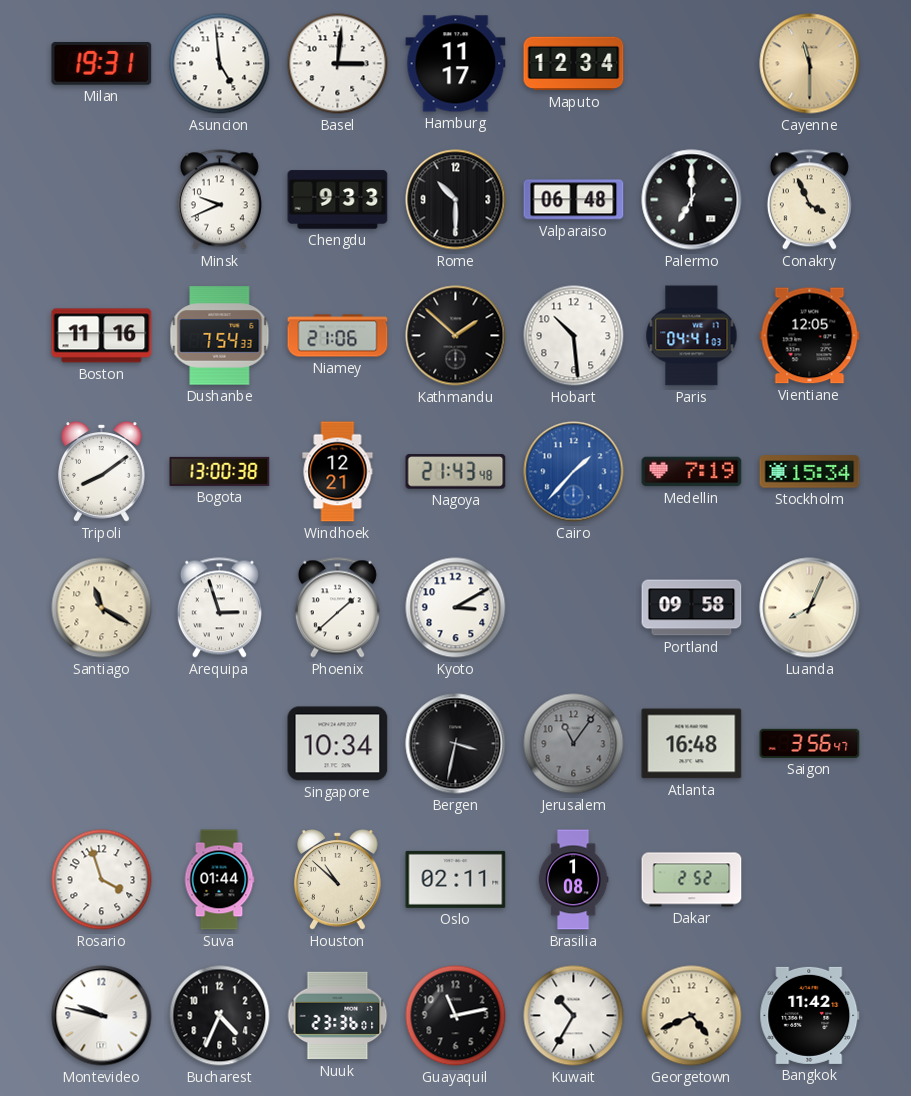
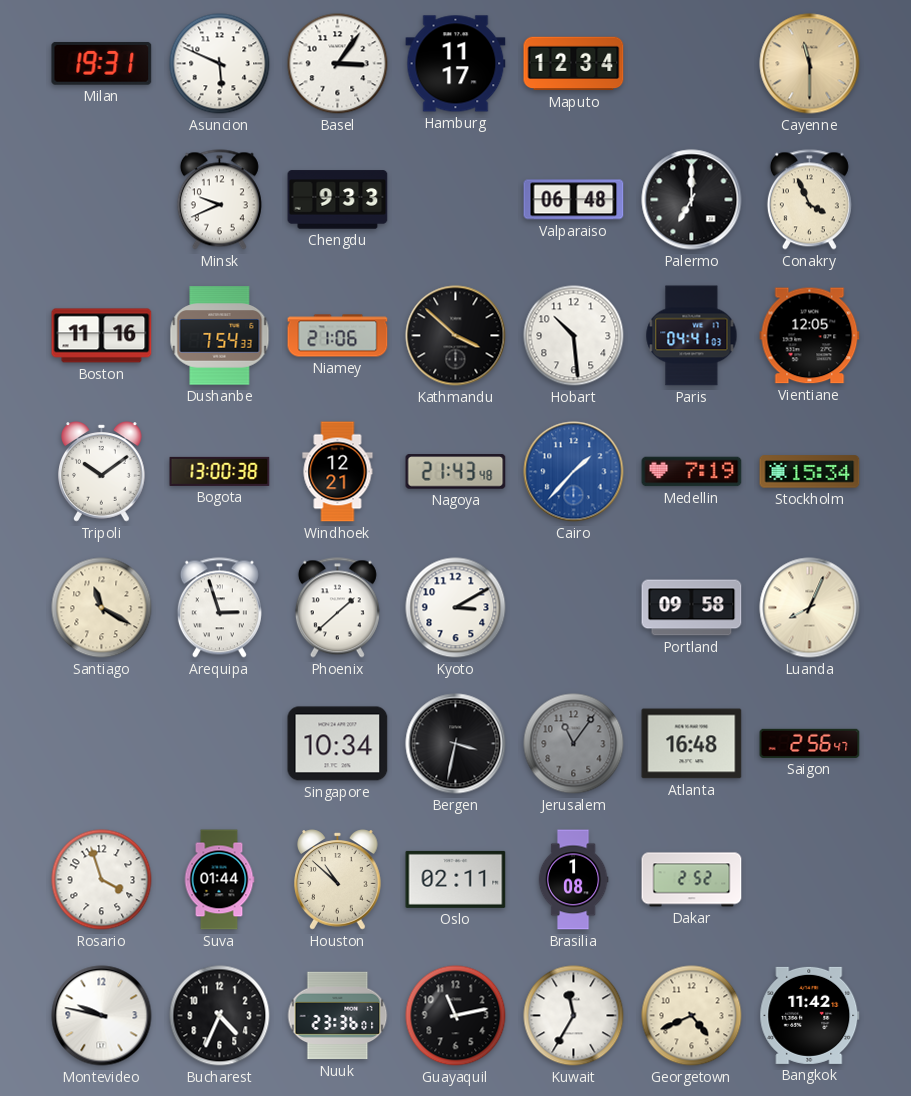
Asuncion: 4:59 -> 5:49
Basel: 3:01 -> 3:06
Rome: 10:30 -> none
Kathmandu: 1:52 -> 3:52
Tripoli: 8:09 -> 10:09
Saigon: 3:56 -> 2:56
Kuwait: 10:35 -> 11:35
